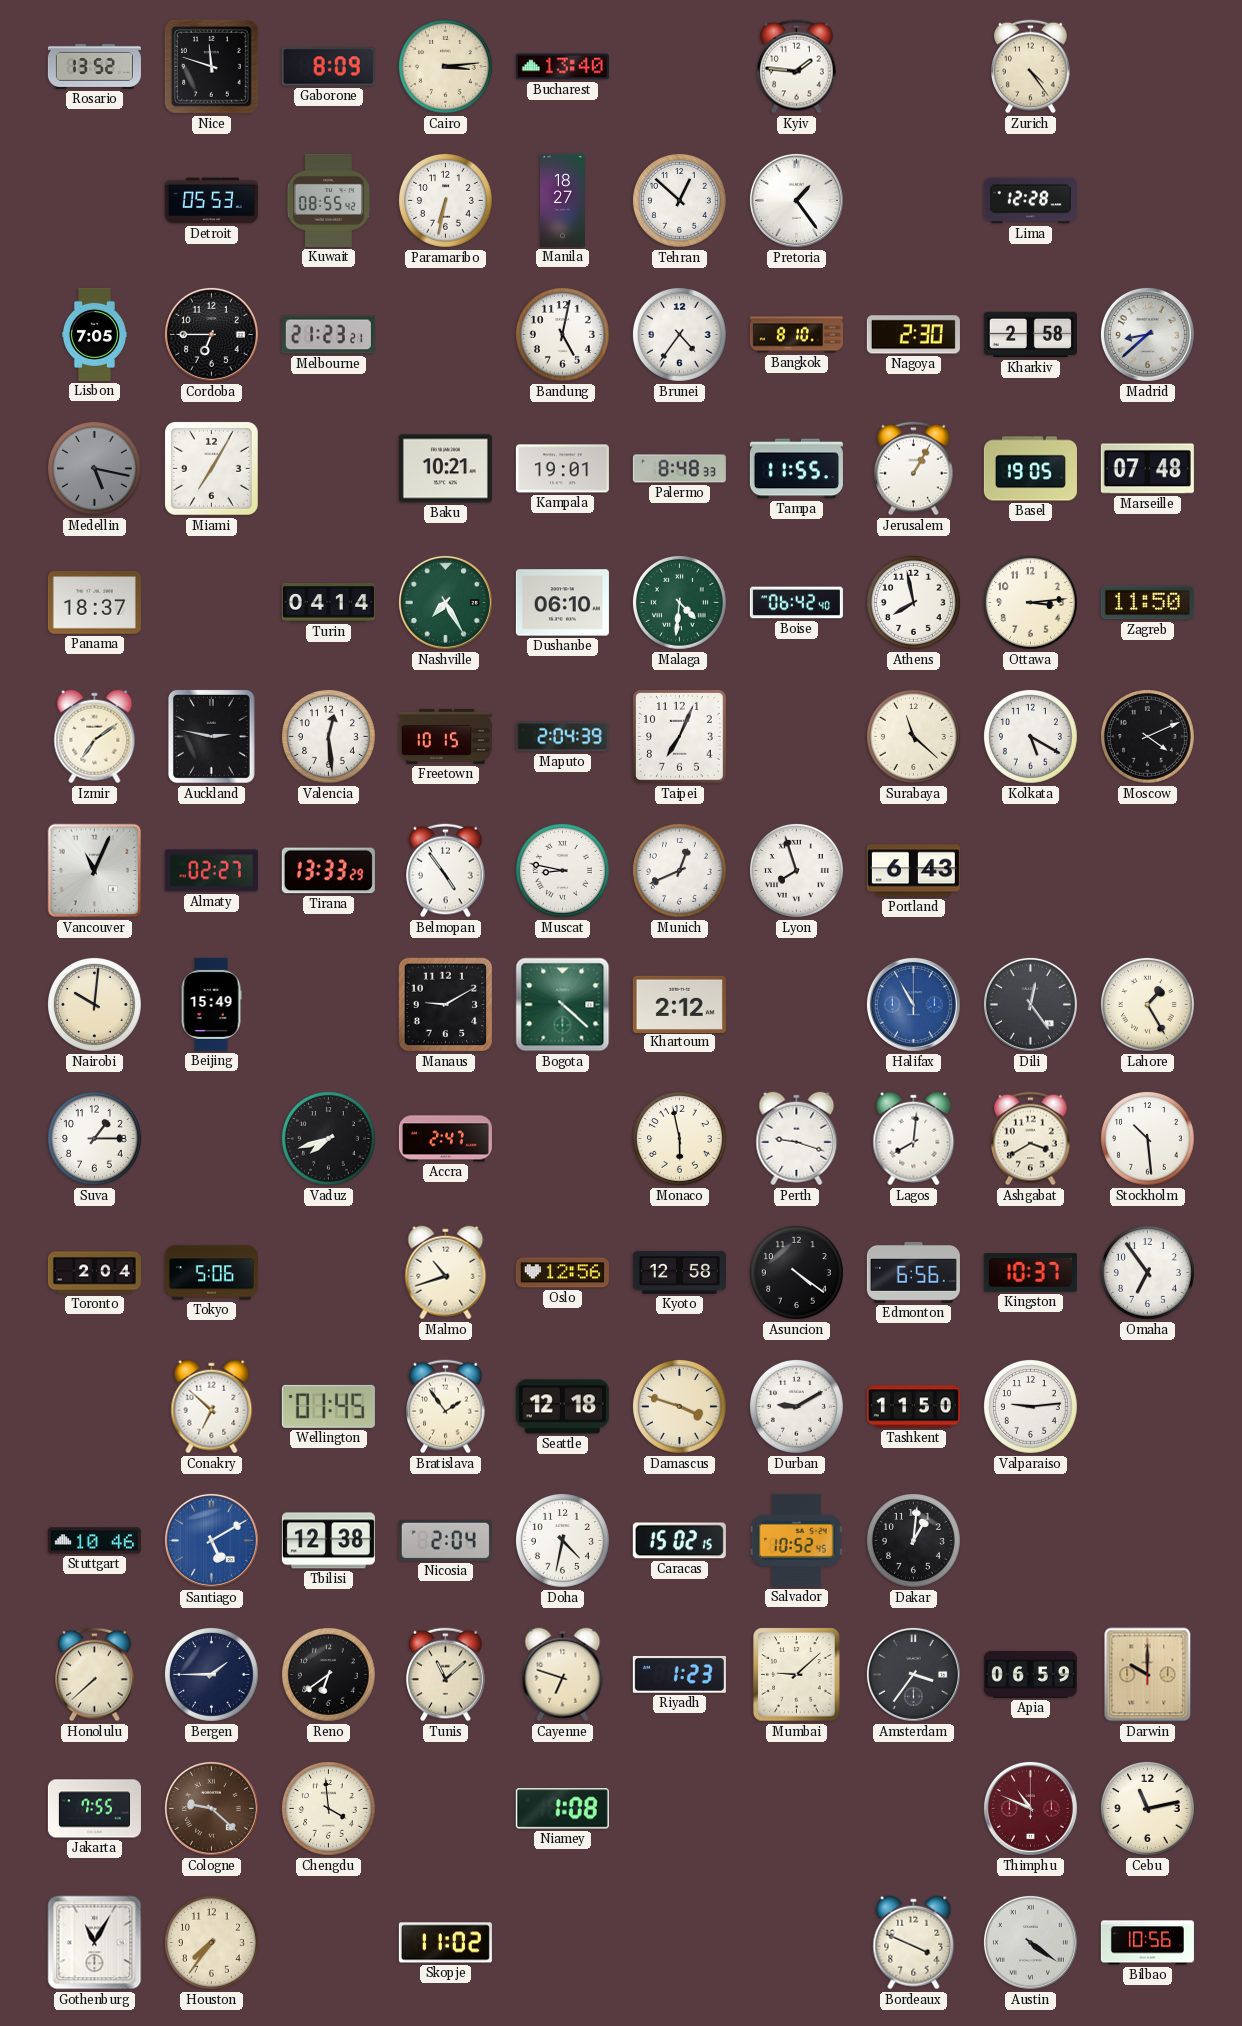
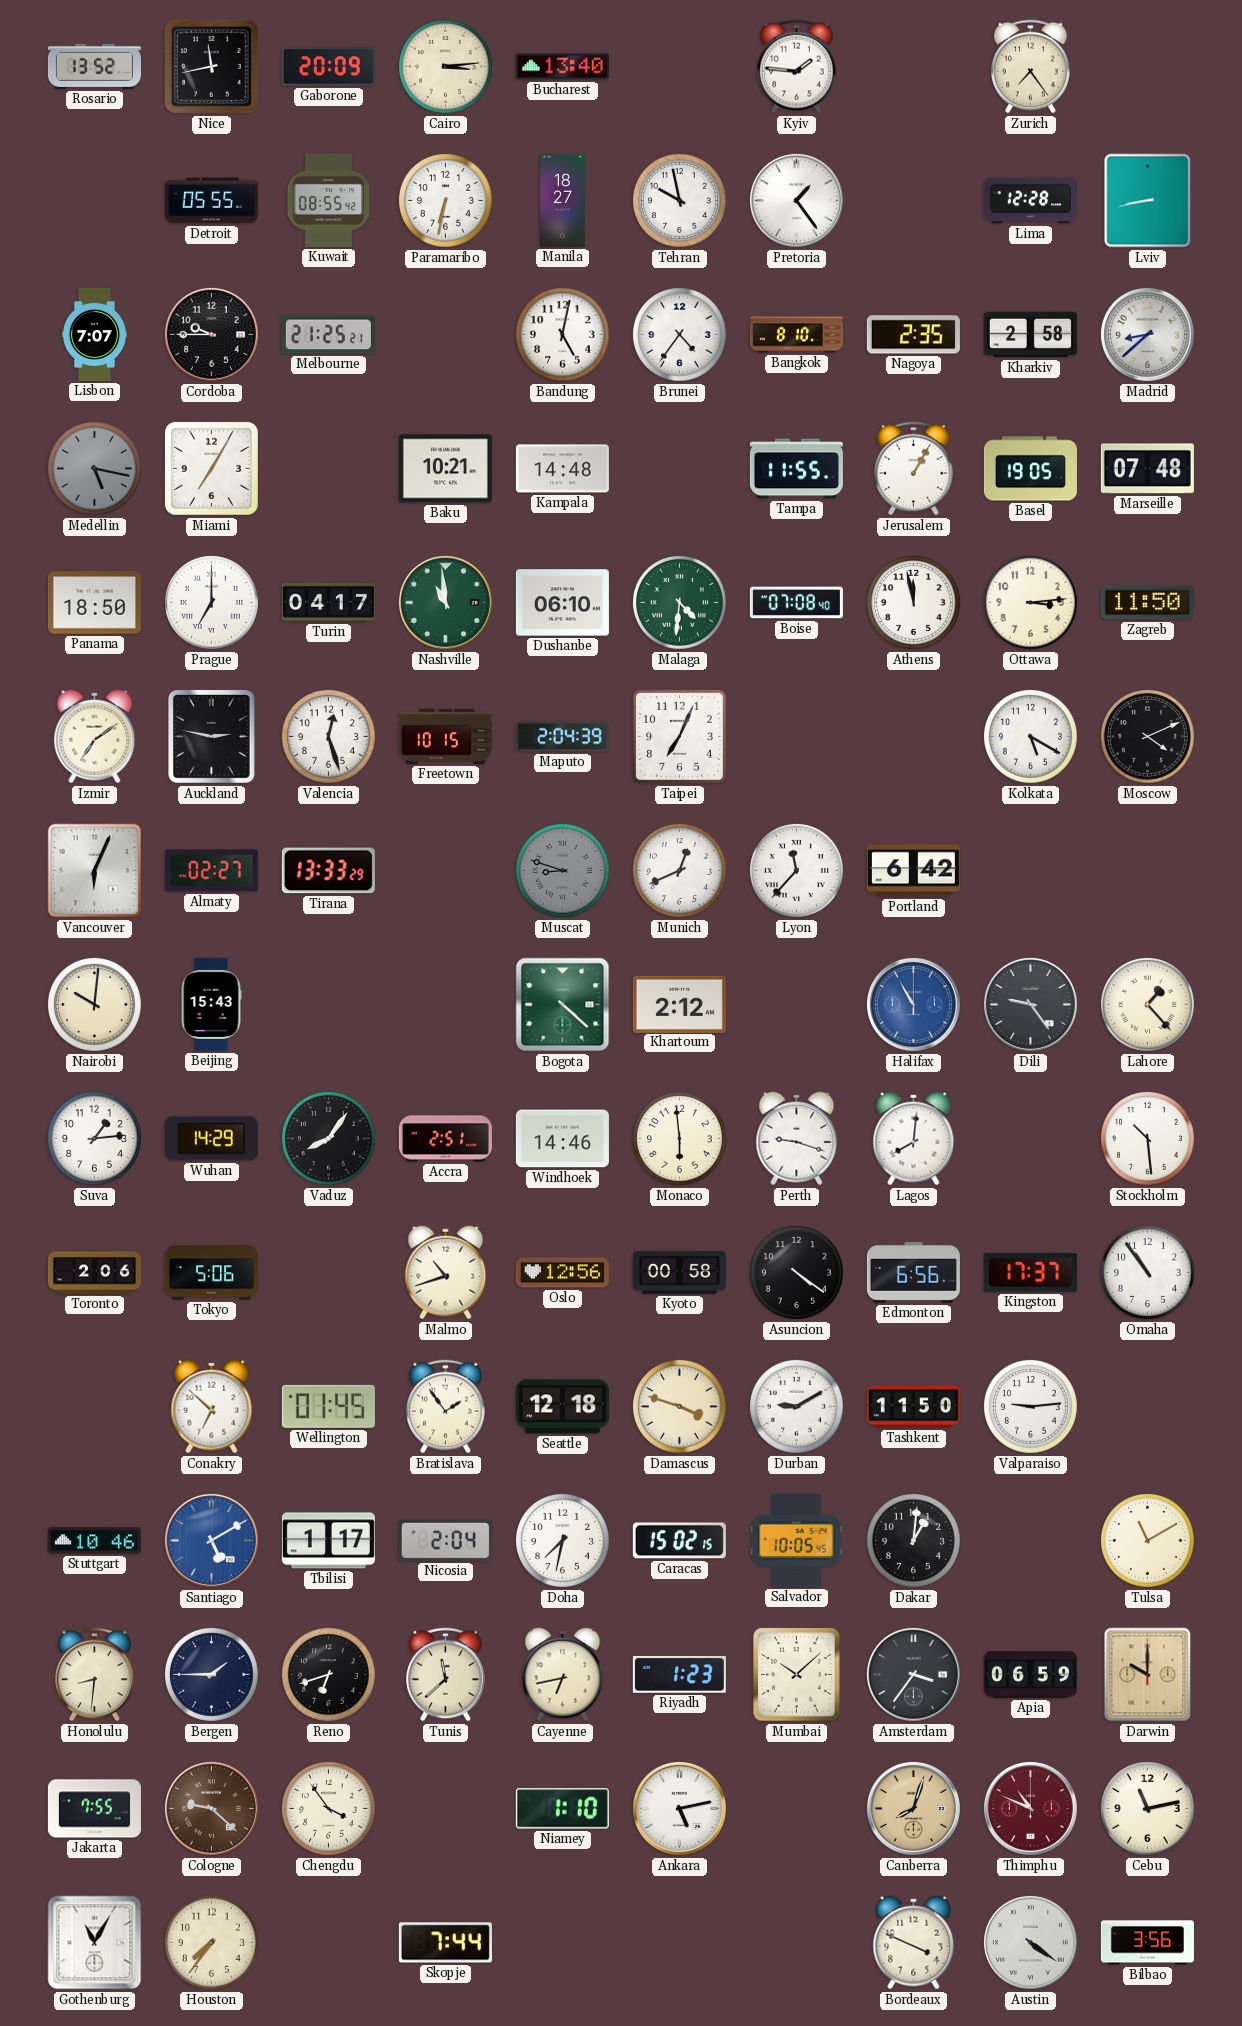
Nice: 11:48 -> 11:43
Gaborone: 8:09 -> 20:09
Zurich: 4:24 -> 7:24
Detroit: 05:53 -> 05:55
Tehran: 12:52 -> 9:58
Lviv: none -> 8:43
Lisbon: 7:05 -> 7:07
Cordoba: 6:45 -> 9:45
Melbourne: 21:23 -> 21:25
Nagoya: 2:30 -> 2:35
Kampala: 19:01 -> 14:48
Palermo: 8:48 -> none
Panama: 18:37 -> 18:50
Prague: none -> 7:00
Turin: 04:14 -> 04:17
Nashville: 7:25 -> 10:59
Boise: 06:42 -> 07:08
Athens: 7:58 -> 11:58
Valencia: 12:29 -> 12:27
Surabaya: 11:22 -> none
Vancouver: 11:04 -> 6:04
Belmopan: 4:54 -> none
Muscat: 8:47 -> 8:48
Muscat dial: white -> grey
Lyon: 7:57 -> 11:37
Portland: 6:43 -> 6:42
Beijing: 15:49 -> 15:43
Manaus: 9:10 -> none
Dili: 12:24 -> 9:24
Lahore: 1:25 -> 1:23
Suva: 1:15 -> 1:14
Wuhan: none -> 14:29
Vaduz: 7:42 -> 8:06
Accra: 2:47 -> 2:51
Windhoek: none -> 14:46
Monaco: 5:58 -> 5:59
Ashgabat: 3:40 -> none
Toronto: 2:04 -> 2:06
Kyoto: 12:58 -> 00:58
Kingston: 10:37 -> 17:37
Omaha: 6:54 -> 10:54
Tbilisi: 12:38 -> 1:17
Doha: 4:32 -> 7:32
Salvador: 10:52 -> 10:05
Tulsa: none -> 11:10
Honolulu: 7:38 -> 8:31
Reno: 6:39 -> 6:42
Tunis: 11:08 -> 11:38
Cayenne: 6:48 -> 6:43
Mumbai: 9:08 -> 10:08
Chengdu: 3:59 -> 3:54
Niamey: 1:08 -> 1:10
Ankara: none -> 5:13
Canberra: none -> 8:03
Skopje: 11:02 -> 7:44
Bilbao: 10:56 -> 3:56
